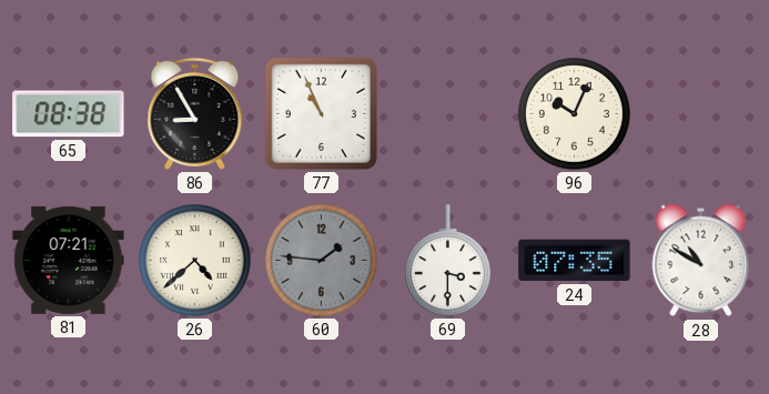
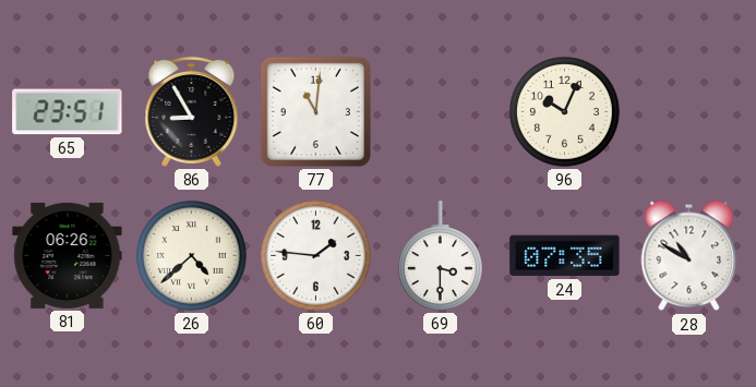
65: 08:38 -> 23:51
77: 10:56 -> 11:01
81: 07:21 -> 06:26
60 dial: grey -> white
